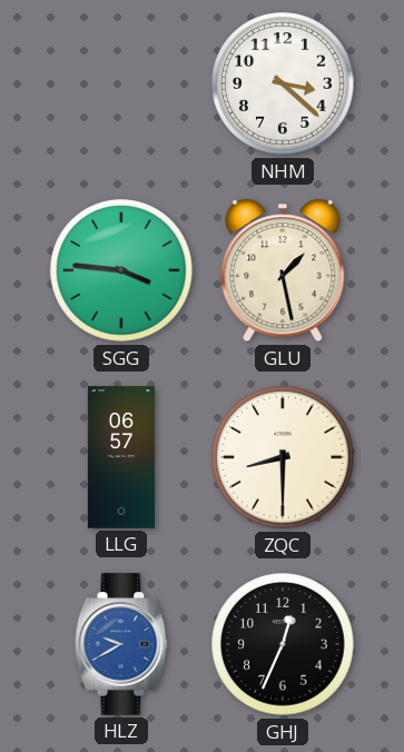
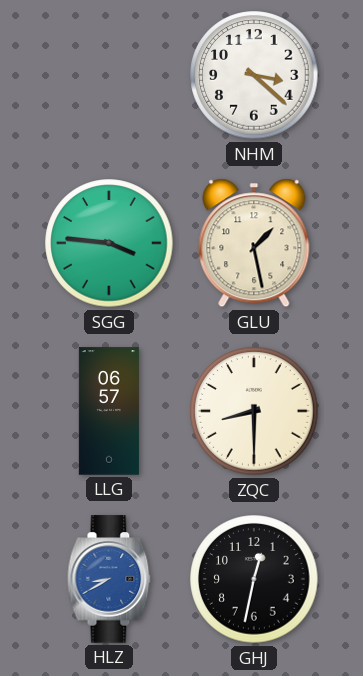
HLZ: 9:40 -> 8:40
GHJ: 12:34 -> 12:32
